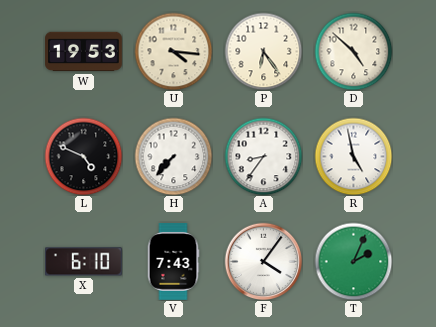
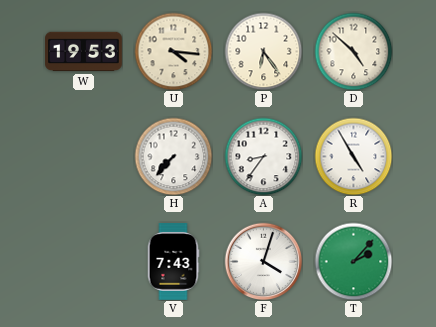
L: 4:49 -> none
R: 4:58 -> 4:55
X: 6:10 -> none
F: 4:06 -> 4:03
T: 2:04 -> 2:07
